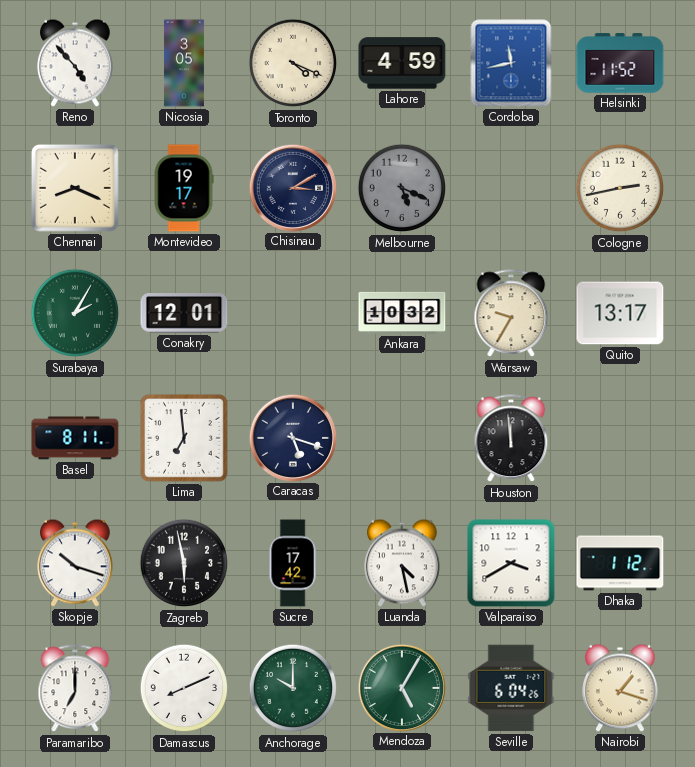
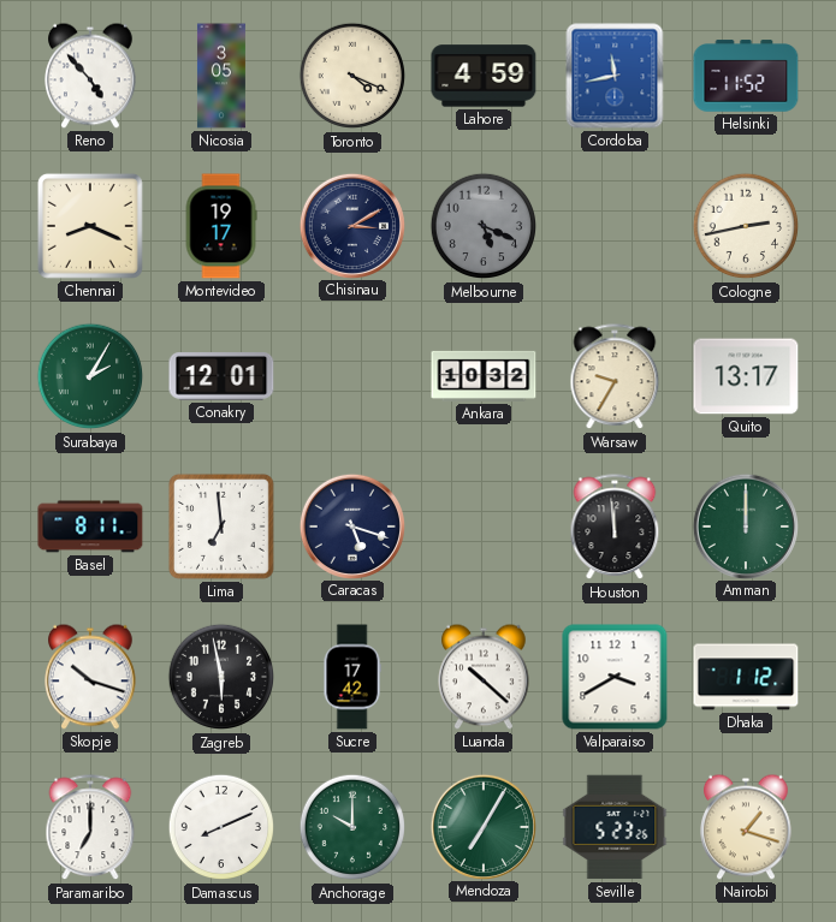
Amman: none -> 12:00
Luanda: 4:28 -> 10:22
Mendoza: 5:05 -> 7:05
Seville: 6:04 -> 5:23
